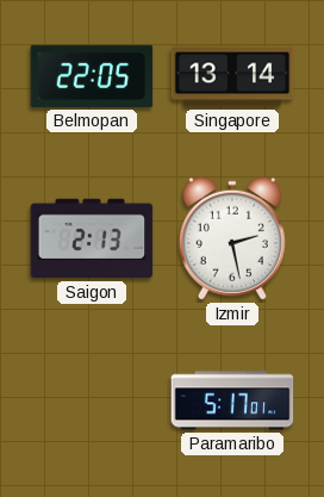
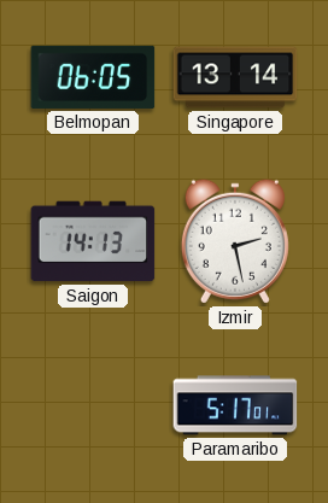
Belmopan: 22:05 -> 06:05
Saigon: 2:13 -> 14:13
